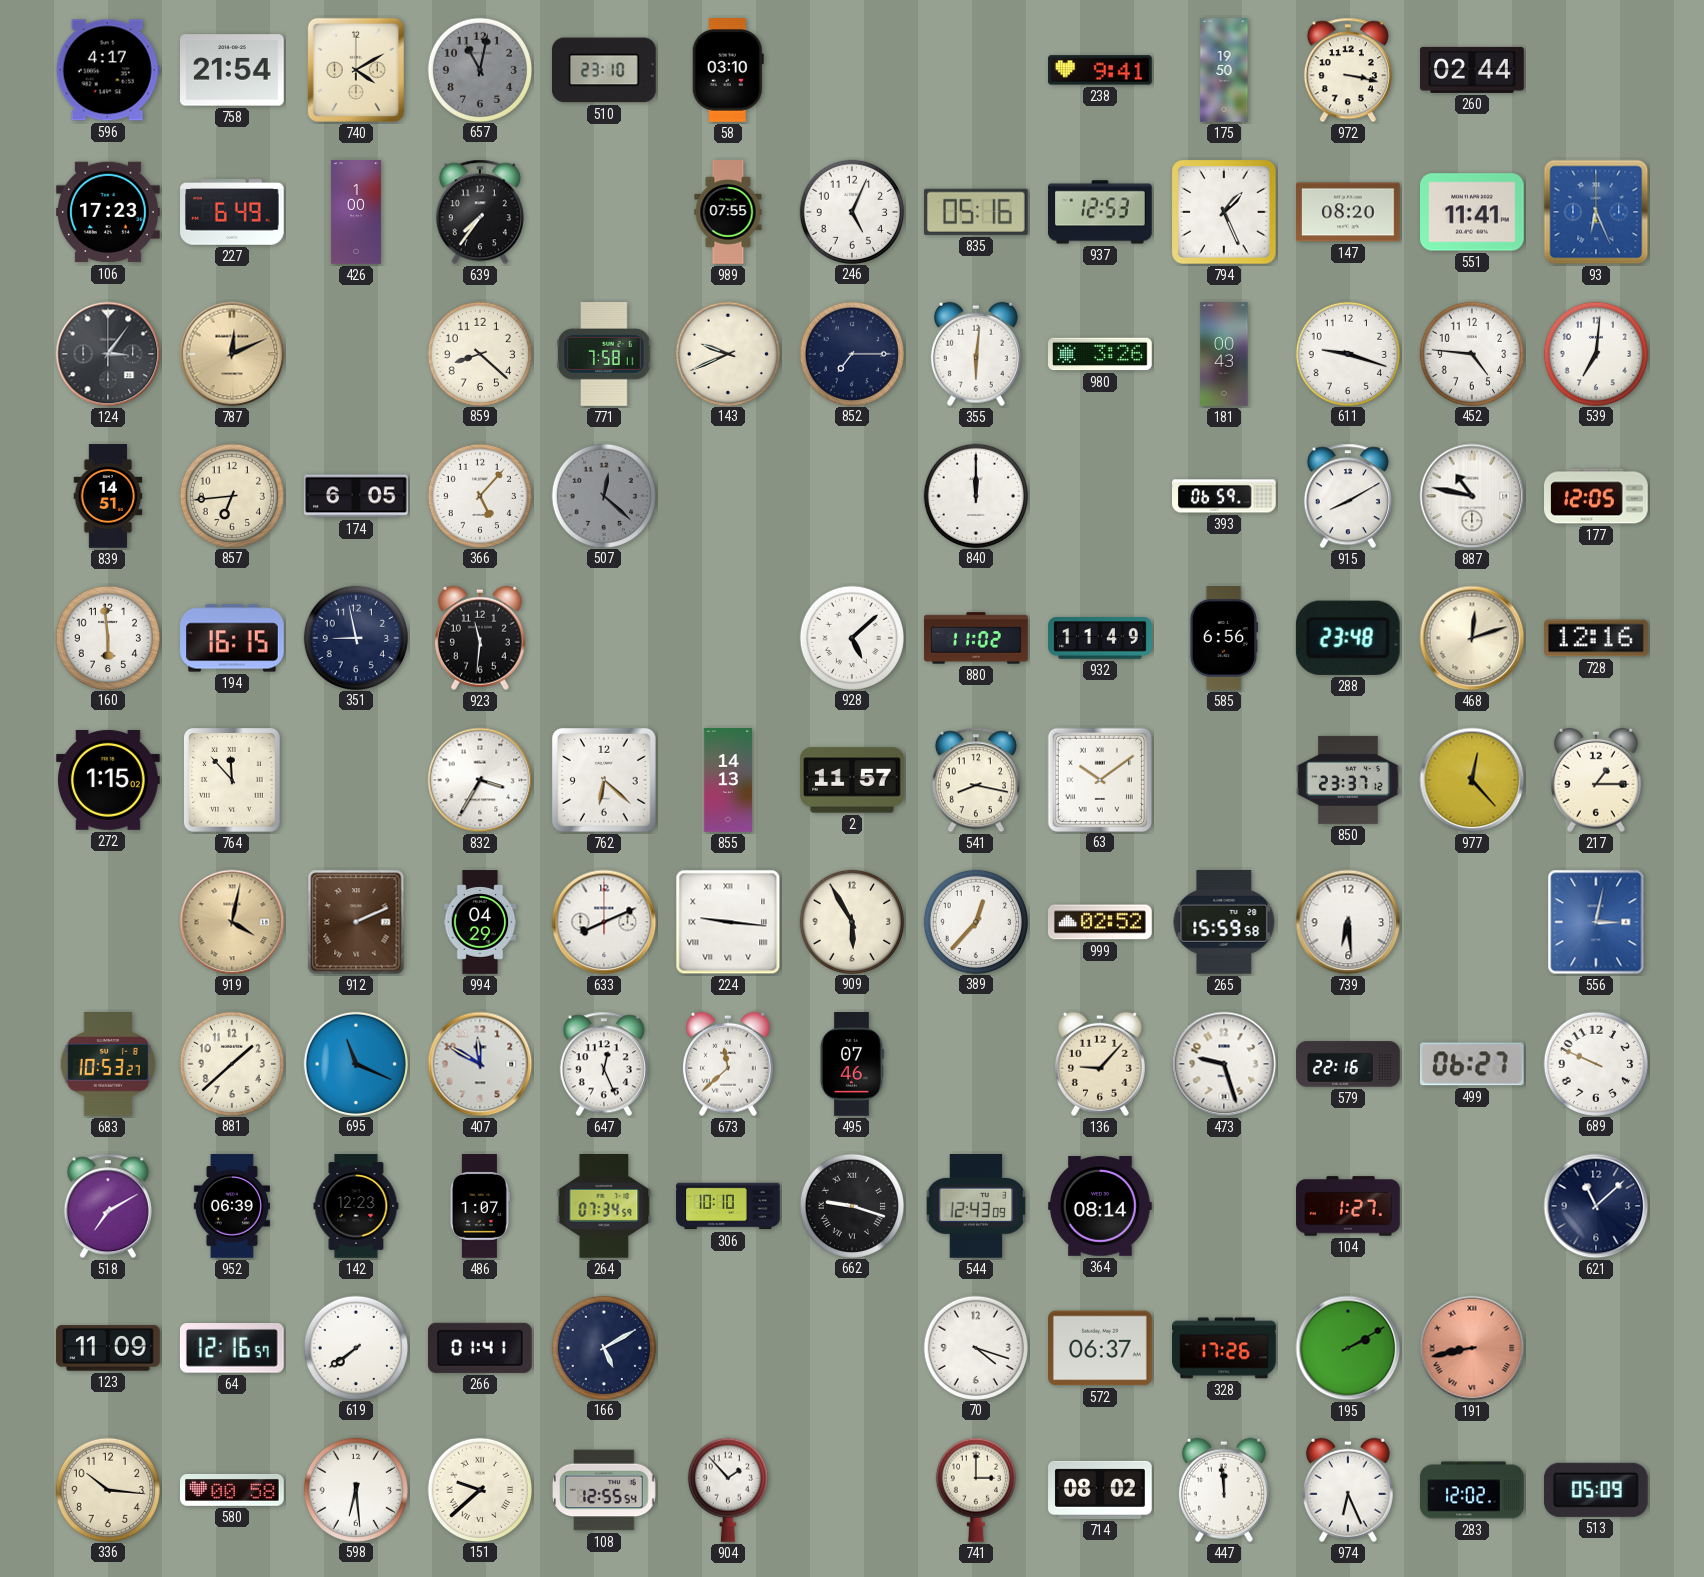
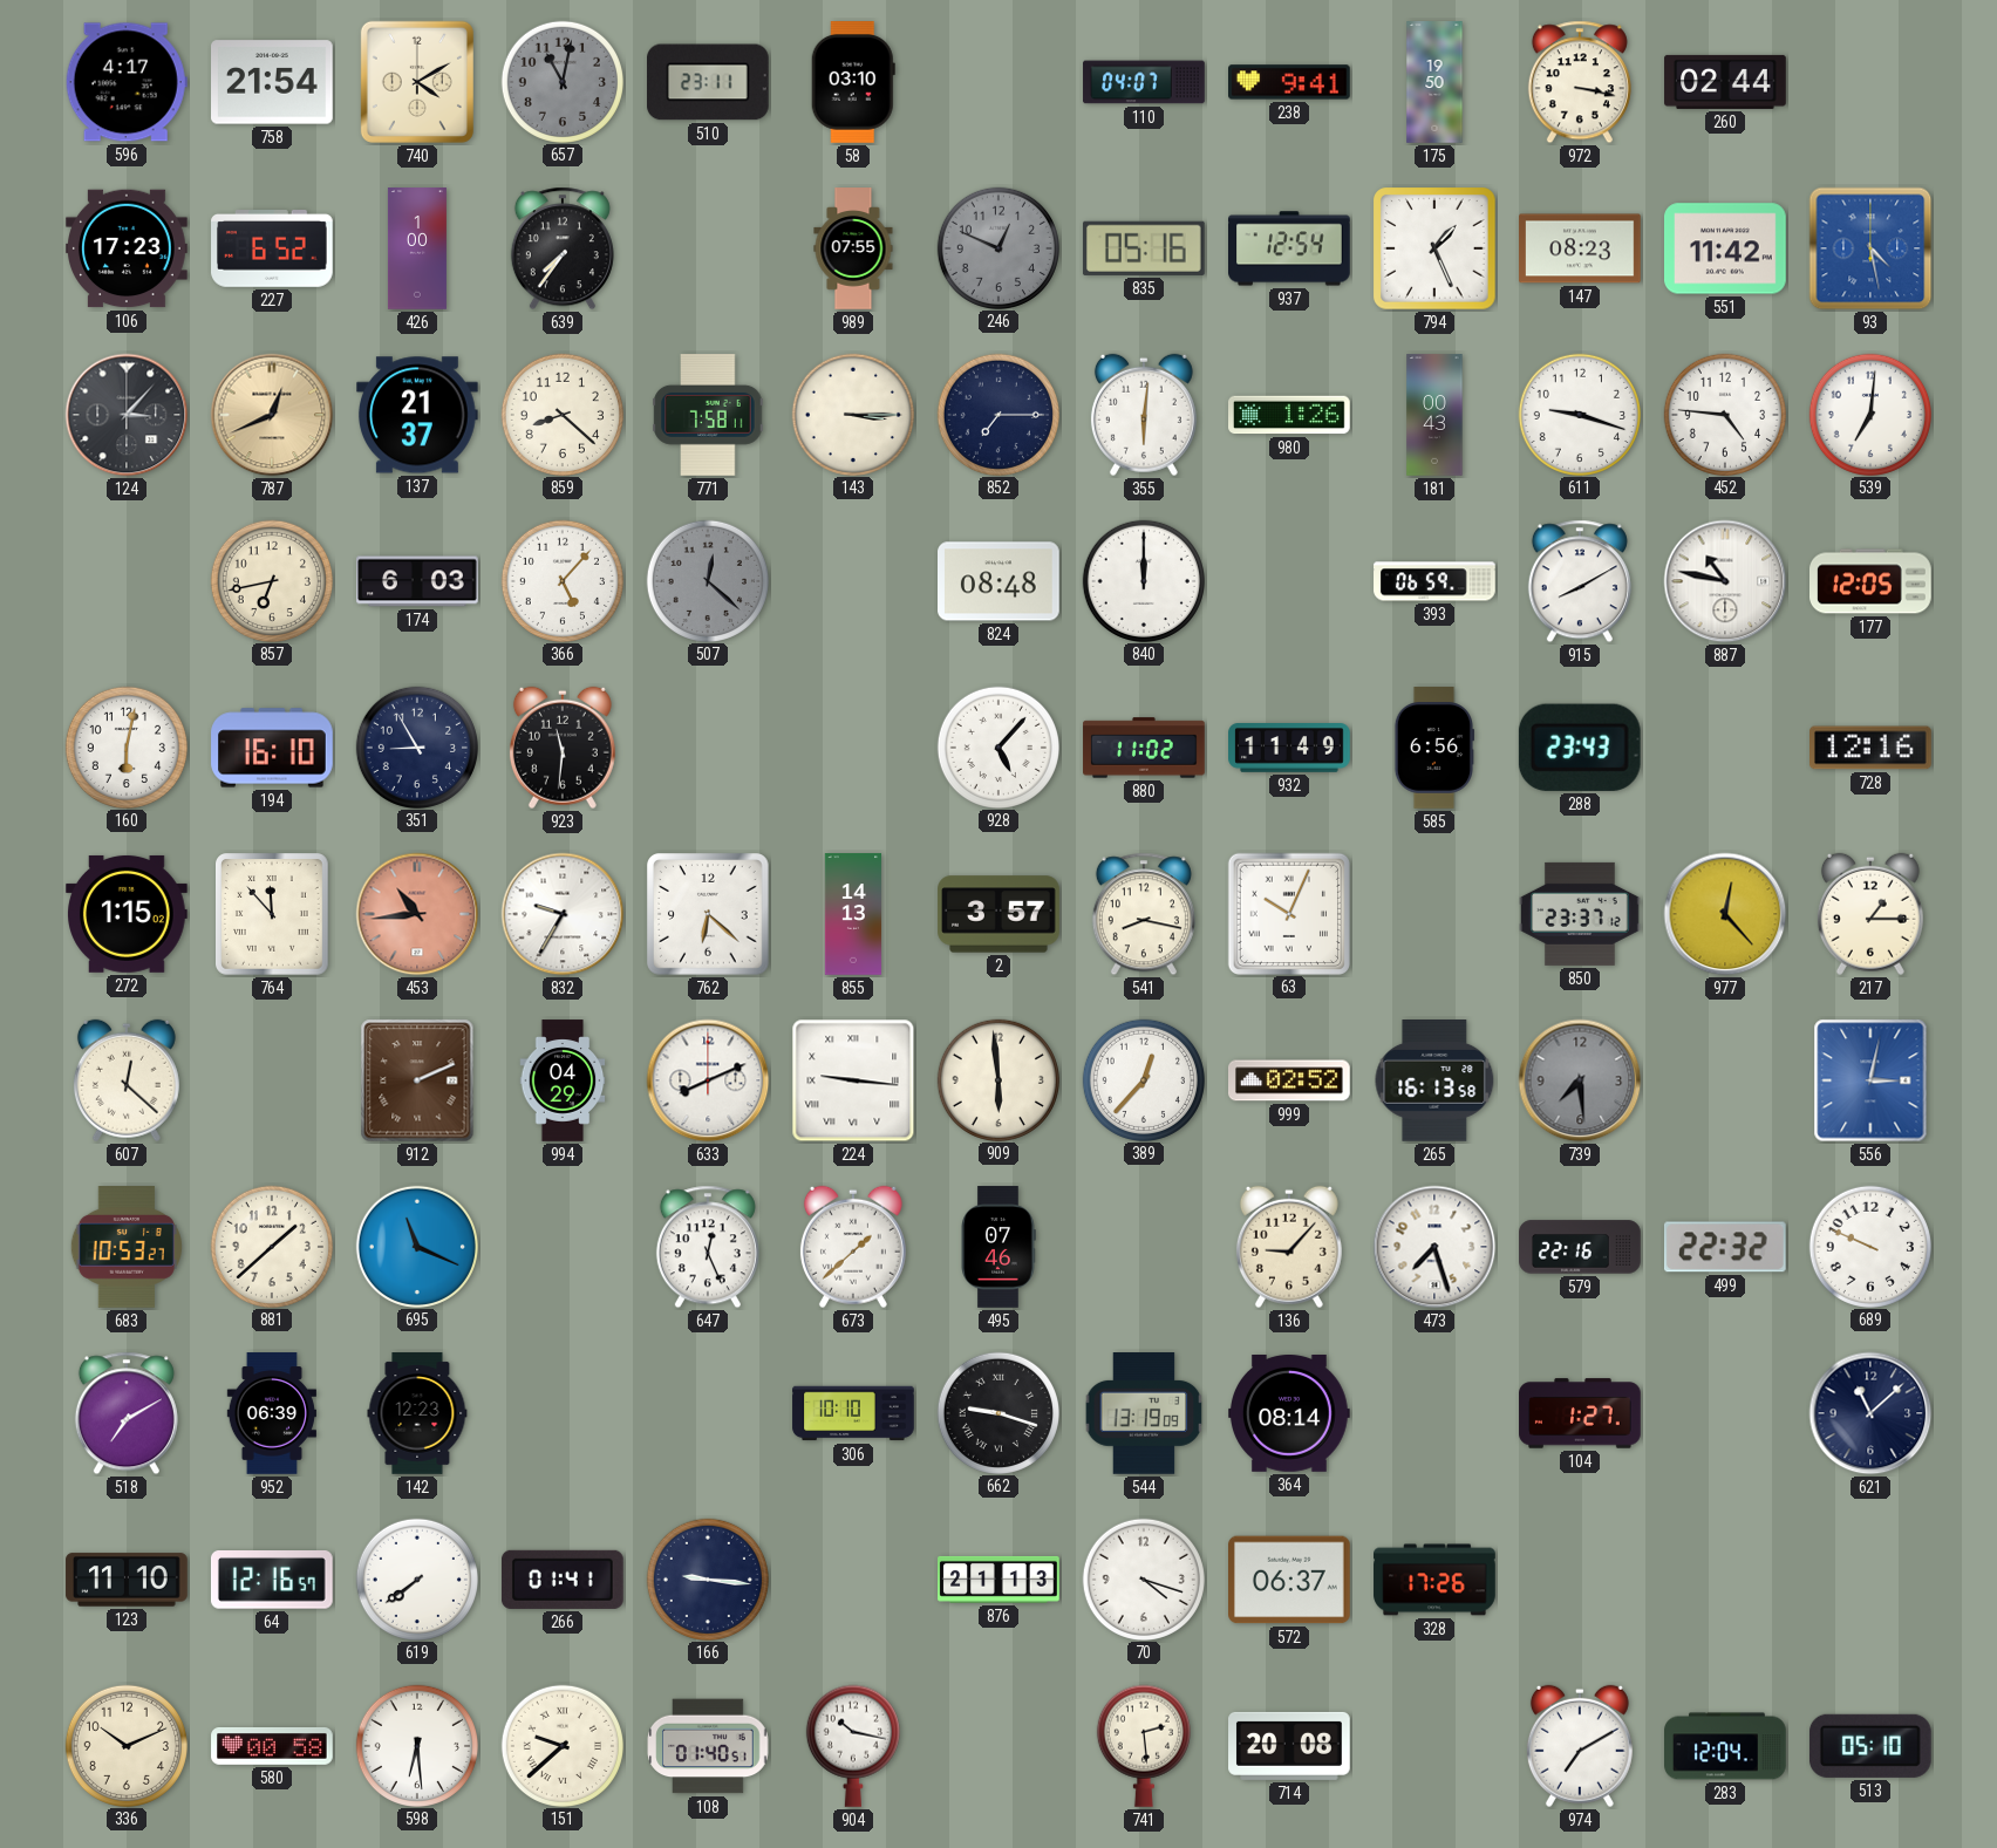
510: 23:10 -> 23:11
110: none -> 04:07
227: 6:49 -> 6:52
246: 5:04 -> 12:49
246 dial: white -> grey
937: 12:53 -> 12:54
147: 08:20 -> 08:23
551: 11:41 -> 11:42
93: 6:26 -> 4:28
124: 3:06 -> 3:07
787: 12:11 -> 12:41
137: none -> 21:37
143: 9:41 -> 3:15
980: 3:26 -> 1:26
839: 14:51 -> none
857: 6:44 -> 6:43
174: 6:05 -> 6:03
824: none -> 08:48
160: 5:59 -> 6:02
194: 16:15 -> 16:10
351: 8:58 -> 8:55
928: 5:08 -> 5:07
288: 23:48 -> 23:43
468: 12:12 -> none
453: none -> 10:44
832: 3:35 -> 9:35
2: 11:57 -> 3:57
63: 10:09 -> 10:04
607: none -> 12:22
919: 4:02 -> none
909: 5:55 -> 5:59
265: 15:59 -> 16:13
739: 6:29 -> 7:29
739 dial: white -> grey
407: 11:50 -> none
673: 11:38 -> 1:38
473: 9:27 -> 7:27
499: 06:27 -> 22:32
486: 1:07 -> none
264: 07:34 -> none
544: 12:43 -> 13:19
123: 11:09 -> 11:10
166: 5:10 -> 9:16
876: none -> 21:13
195: 2:10 -> none
191: 8:43 -> none
336: 10:16 -> 10:11
108: 12:55 -> 01:40
904: 1:53 -> 10:17
741: 3:00 -> 2:29
714: 08:02 -> 20:08
447: 11:59 -> none
974: 6:26 -> 7:10
283: 12:02 -> 12:04
513: 05:09 -> 05:10
